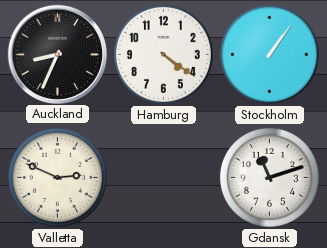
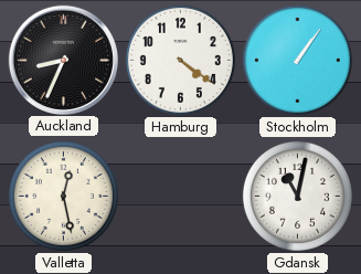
Valletta: 2:49 -> 12:28
Gdansk: 11:12 -> 11:02
